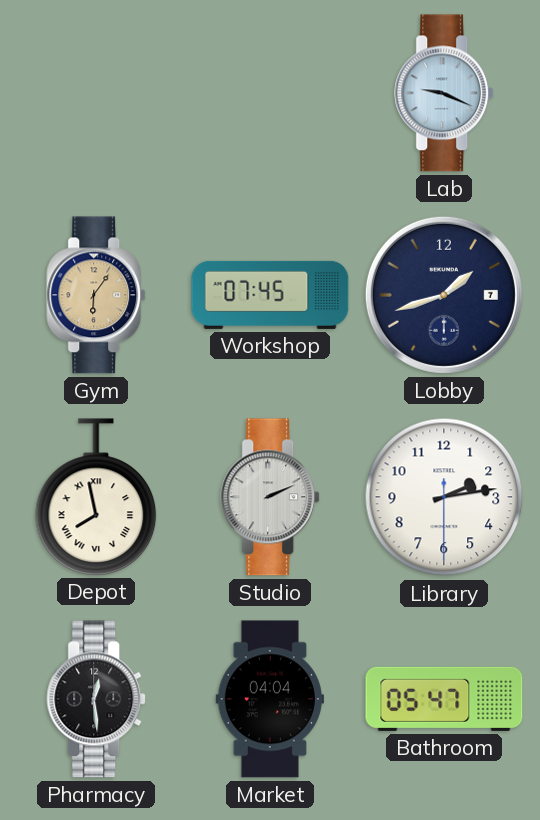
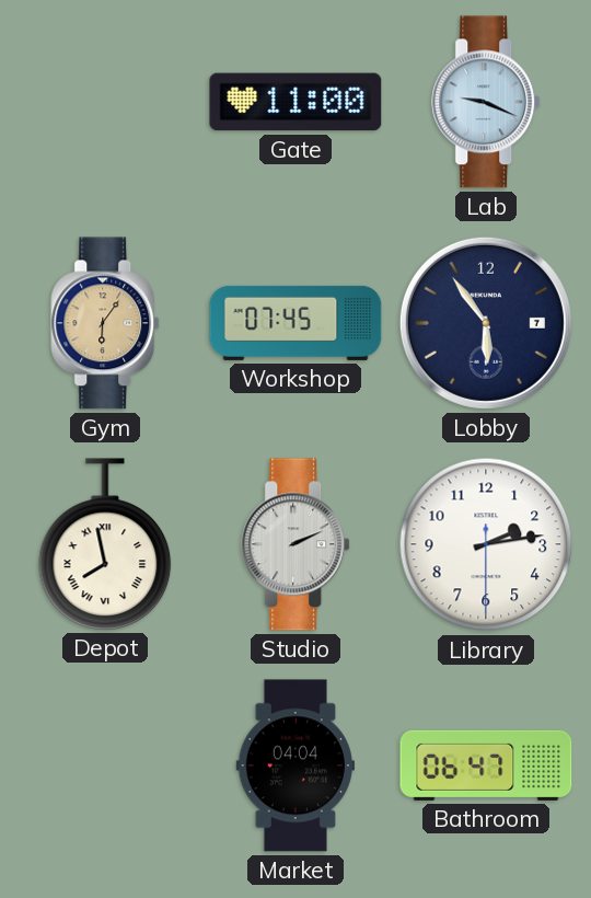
Gate: none -> 11:00
Lobby: 1:42 -> 5:54
Pharmacy: 12:29 -> none
Bathroom: 05:47 -> 06:47
